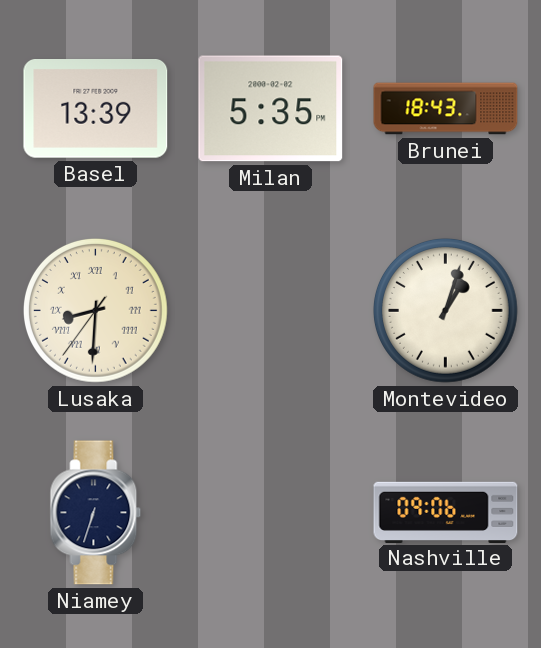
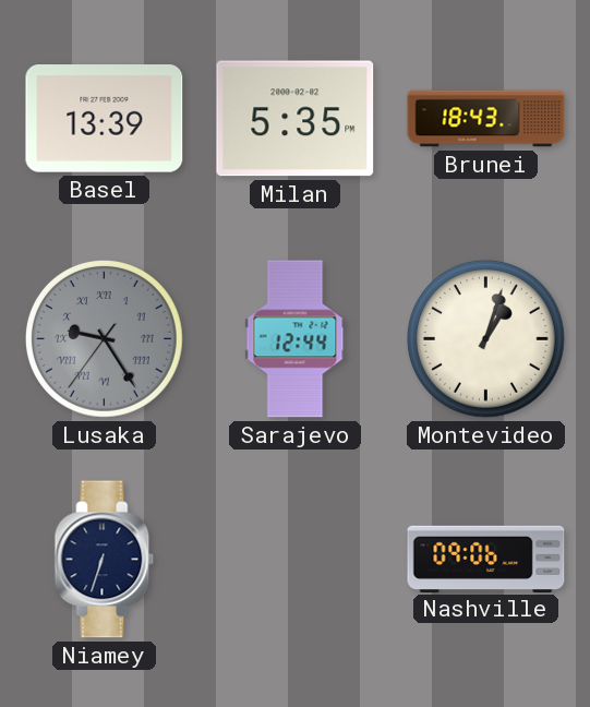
Lusaka: 8:30 -> 9:24
Lusaka dial: cream -> grey
Sarajevo: none -> 12:44
